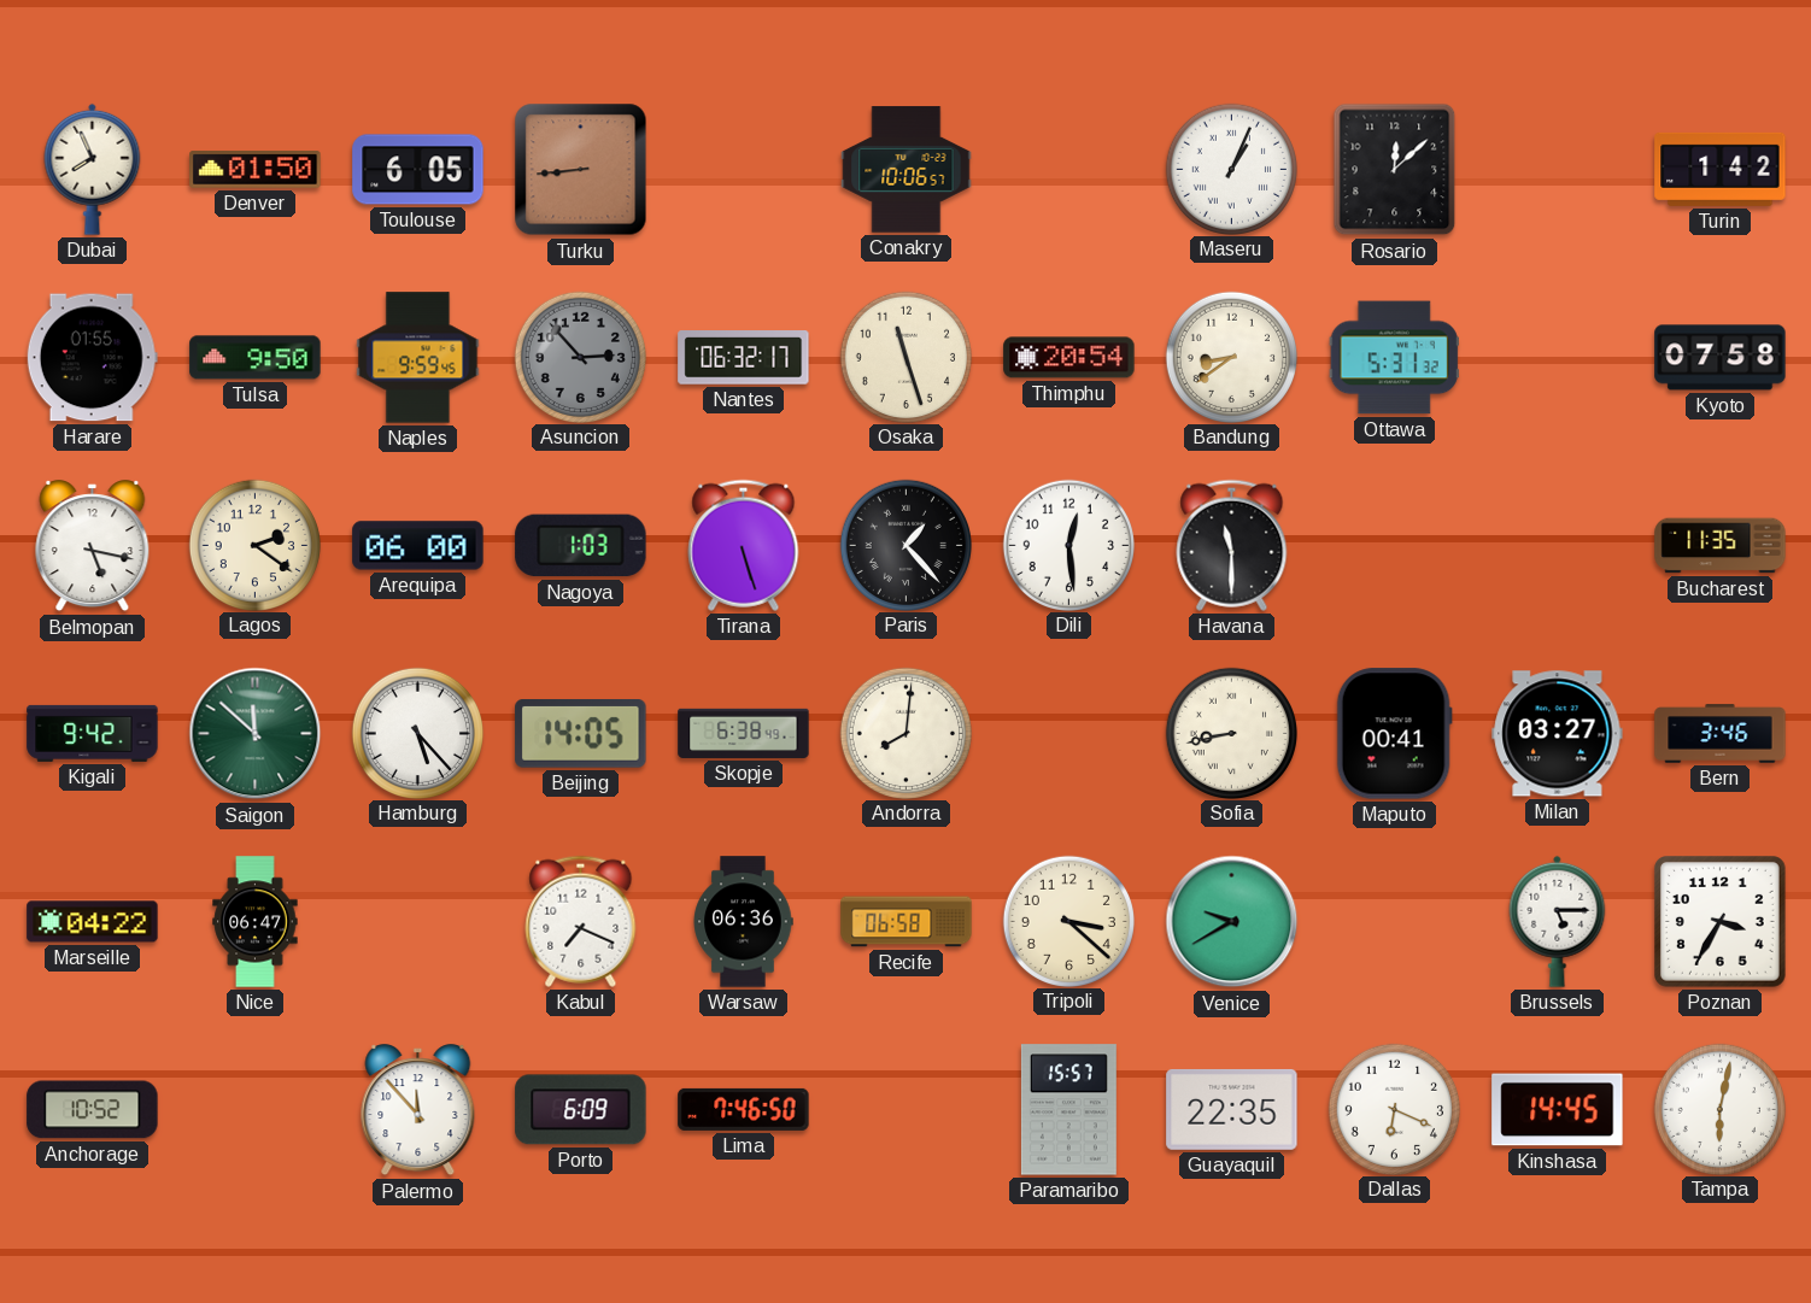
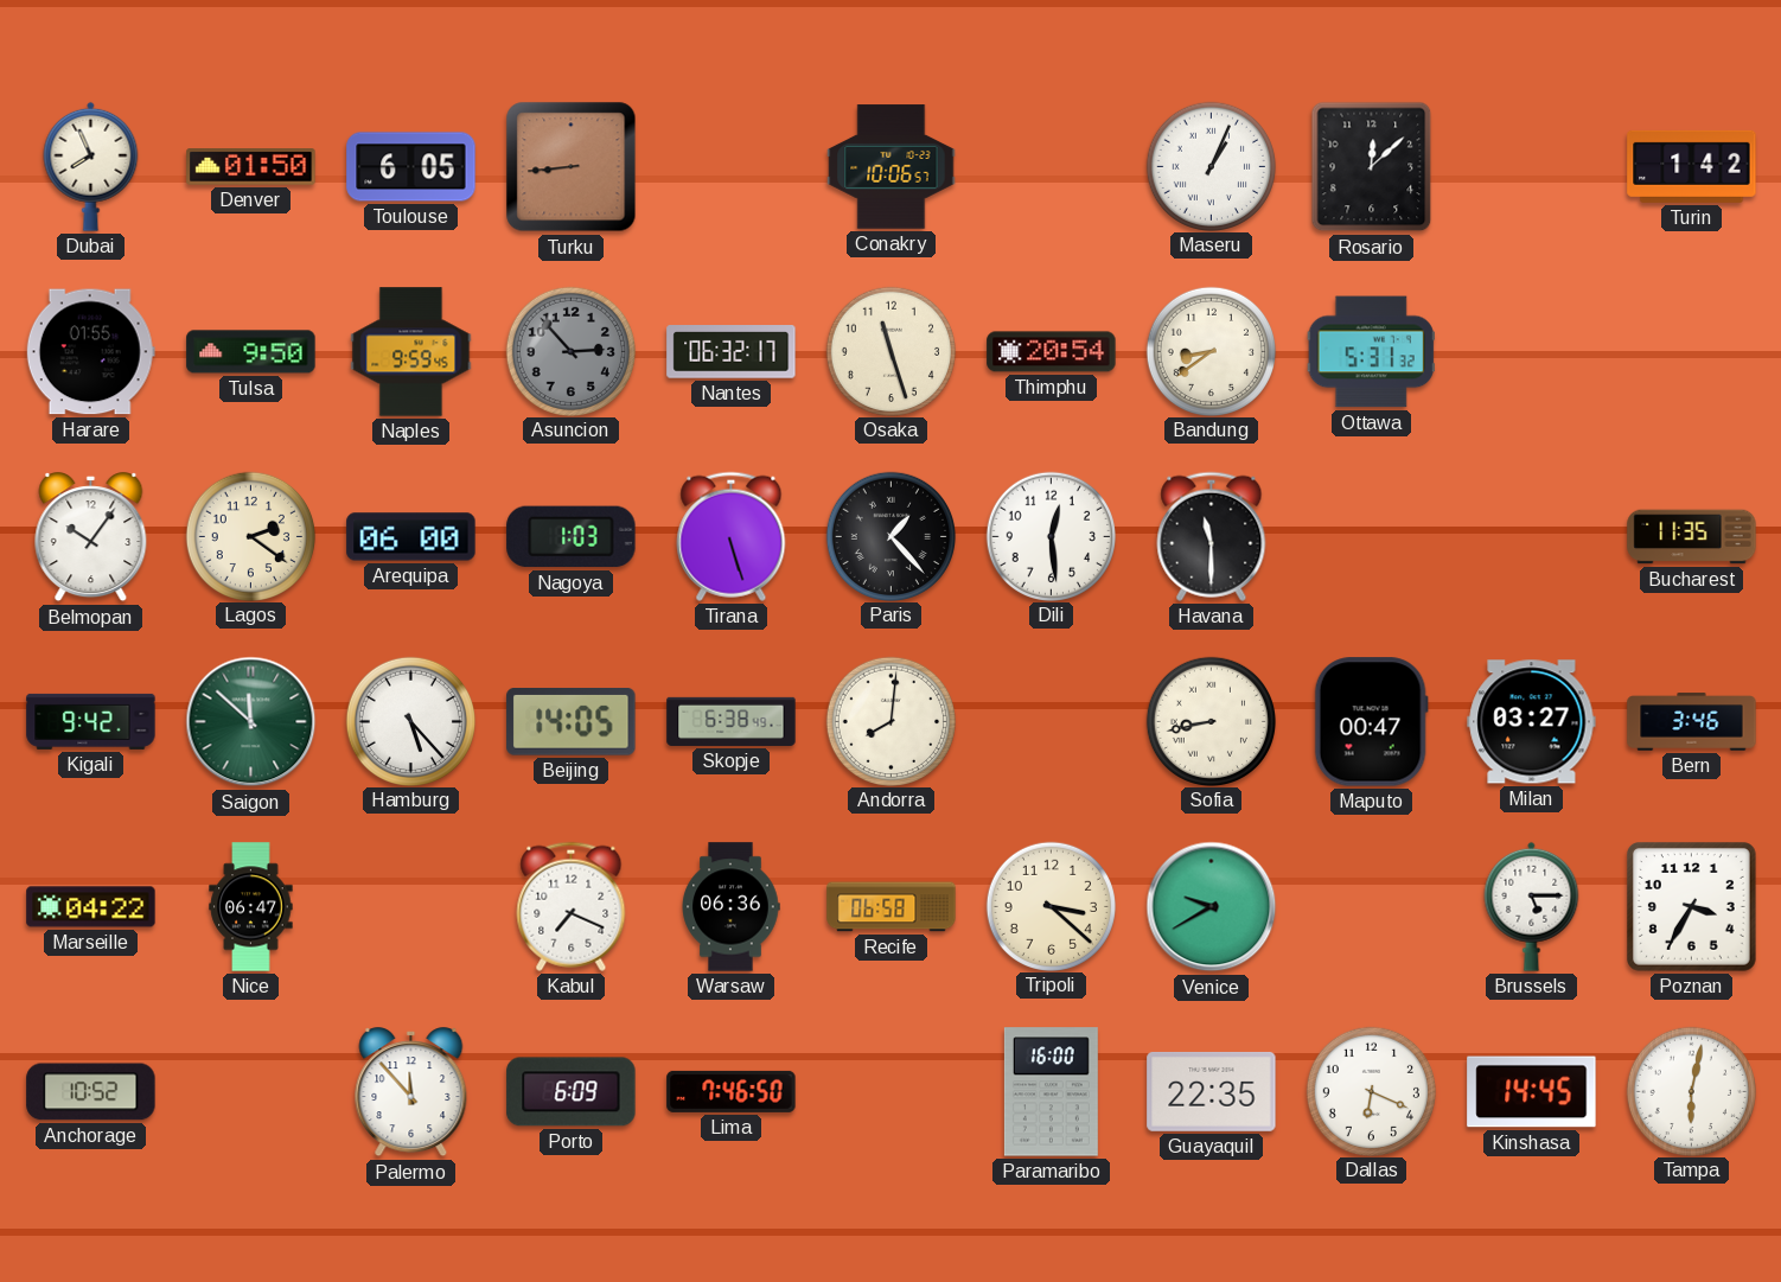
Kyoto: 07:58 -> none
Belmopan: 5:17 -> 10:06
Maputo: 00:41 -> 00:47
Paramaribo: 15:57 -> 16:00
